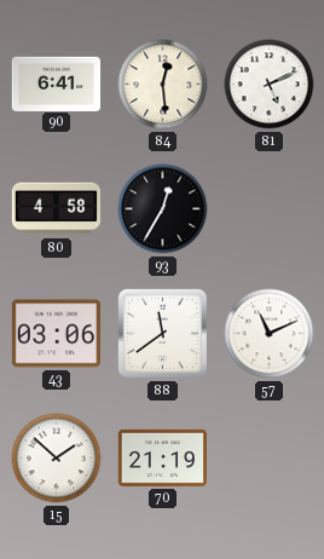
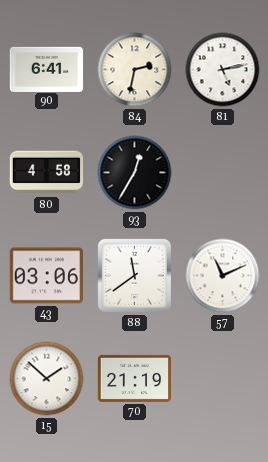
84: 12:29 -> 2:32
81: 5:11 -> 5:13
